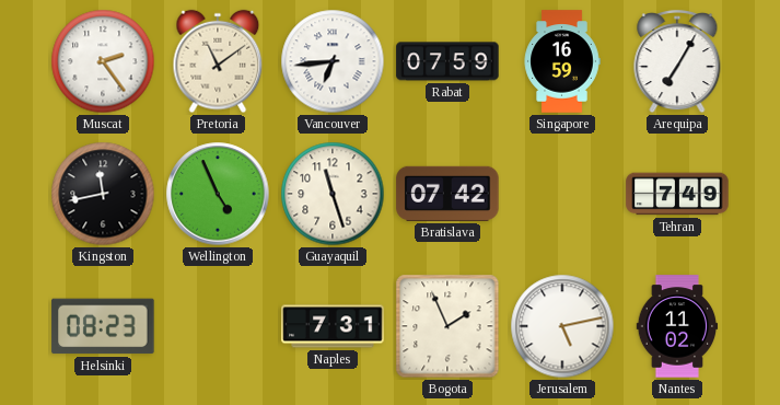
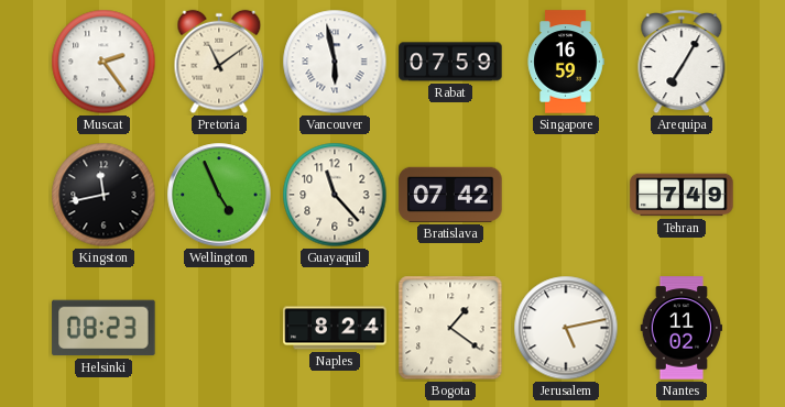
Vancouver: 6:44 -> 5:58
Guayaquil: 11:27 -> 11:23
Naples: 7:31 -> 8:24
Bogota: 1:56 -> 1:21
